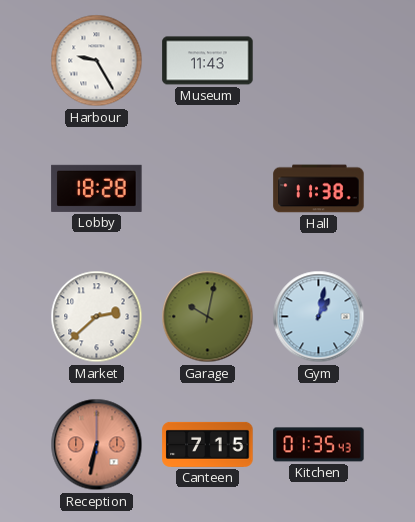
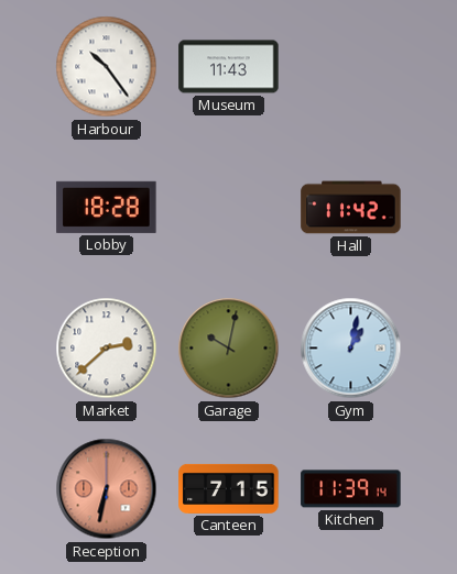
Harbour: 9:25 -> 10:24
Hall: 11:38 -> 11:42
Kitchen: 01:35 -> 11:39
